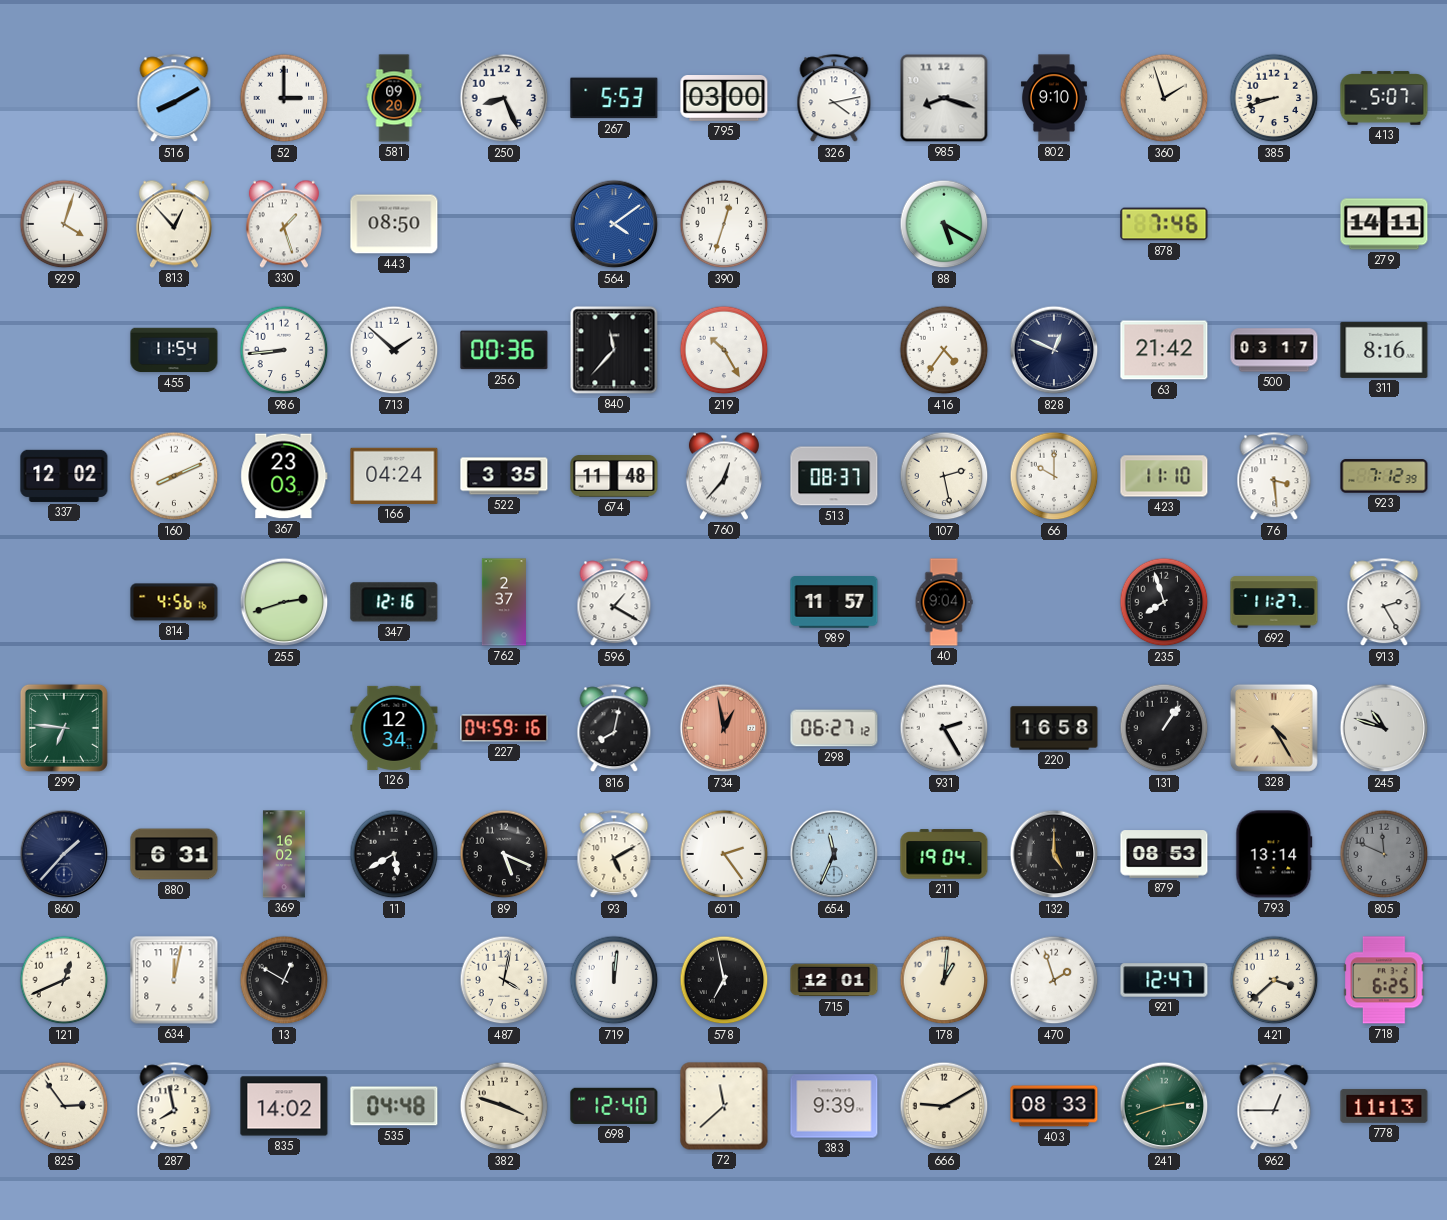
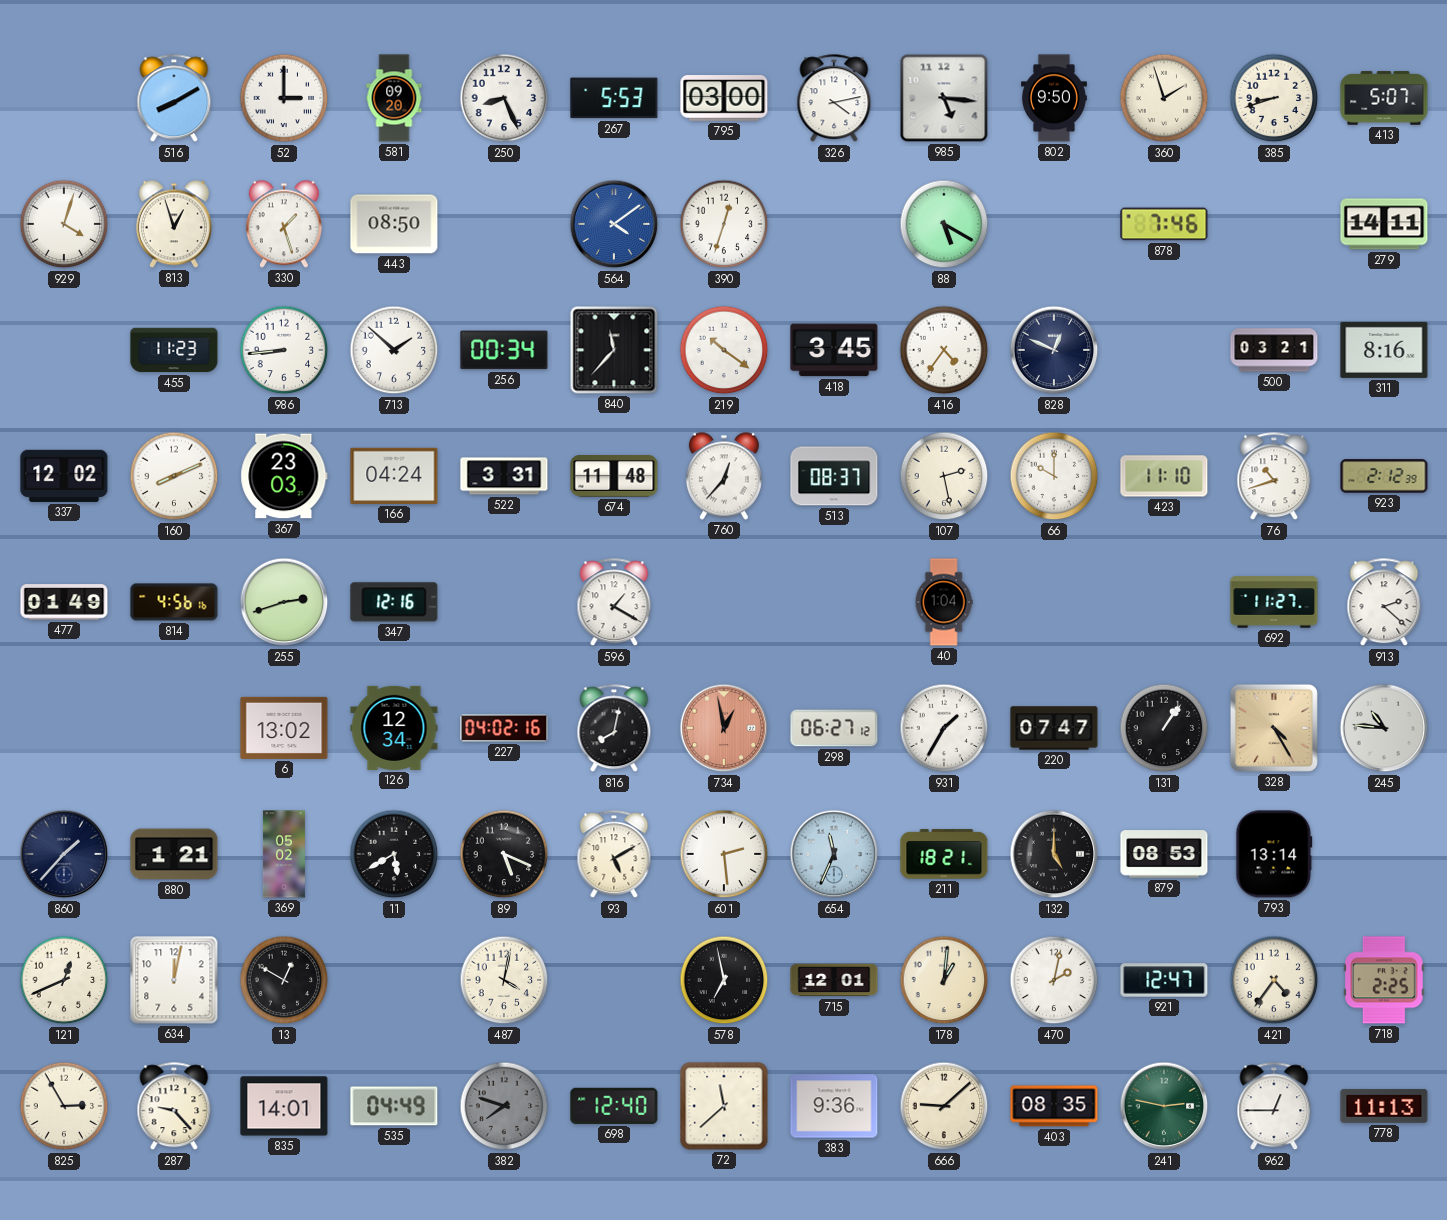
985: 8:18 -> 5:16
802: 9:10 -> 9:50
813: 12:53 -> 12:57
455: 11:54 -> 11:23
256: 00:36 -> 00:34
219: 10:25 -> 10:21
418: none -> 3:45
63: 21:42 -> none
500: 03:17 -> 03:21
522: 3:35 -> 3:31
76: 3:29 -> 10:42
923: 7:12 -> 2:12
477: none -> 01:49
762: 2:37 -> none
989: 11:57 -> none
40: 9:04 -> 1:04
235: 7:57 -> none
913: 2:25 -> 2:22
299: 6:46 -> none
6: none -> 13:02
227: 04:59 -> 04:02
931: 2:25 -> 1:35
220: 16:58 -> 07:47
245: 10:48 -> 10:46
880: 6:31 -> 1:21
369: 16:02 -> 05:02
601: 2:24 -> 2:29
211: 19:04 -> 18:21
805: 11:49 -> none
719: 12:01 -> none
470: 1:57 -> 2:02
421: 3:38 -> 4:36
718: 6:25 -> 2:25
825: 2:54 -> 2:55
287: 7:58 -> 9:23
835: 14:02 -> 14:01
535: 04:48 -> 04:49
382: 3:48 -> 7:48
382 dial: cream -> grey
383: 9:39 -> 9:36
666: 9:10 -> 9:08
403: 08:33 -> 08:35
241: 2:42 -> 2:47
